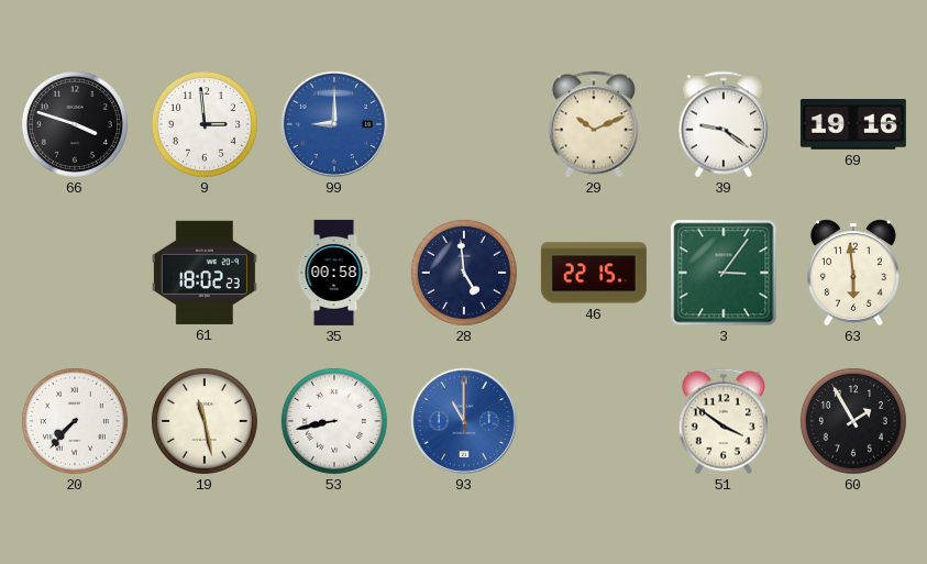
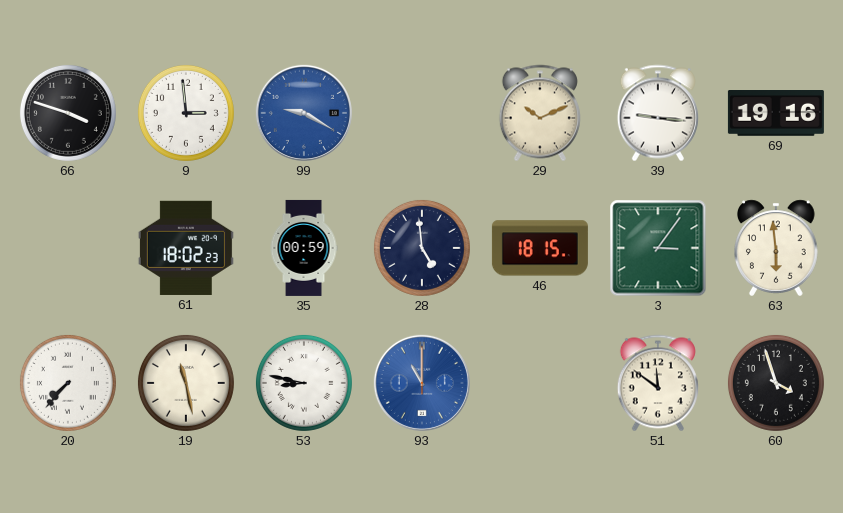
99: 9:00 -> 9:20
39: 9:21 -> 9:16
35: 00:58 -> 00:59
46: 22:15 -> 18:15
53: 8:43 -> 8:47
51: 3:51 -> 11:51
60: 1:55 -> 3:57
